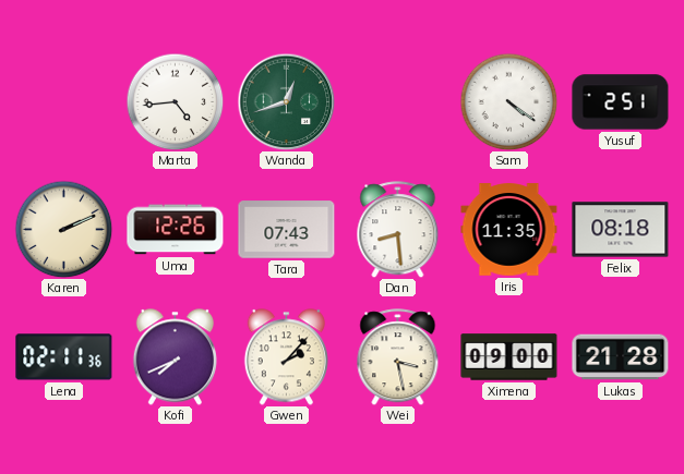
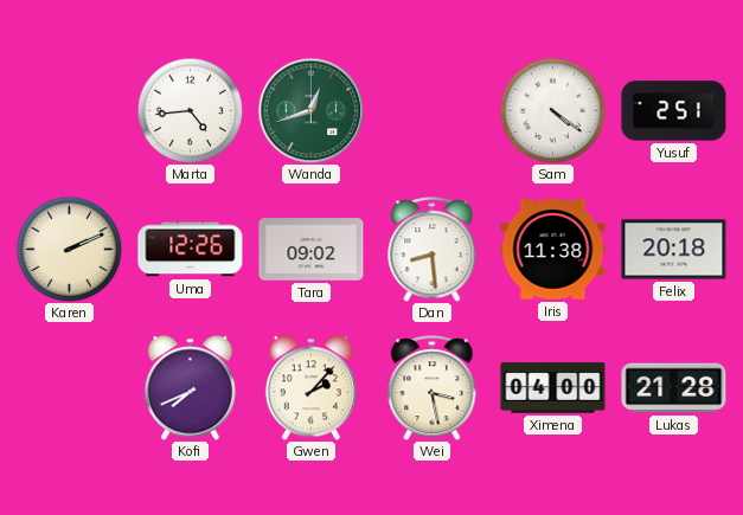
Tara: 07:43 -> 09:02
Iris: 11:35 -> 11:38
Felix: 08:18 -> 20:18
Lena: 02:11 -> none
Ximena: 09:00 -> 04:00
